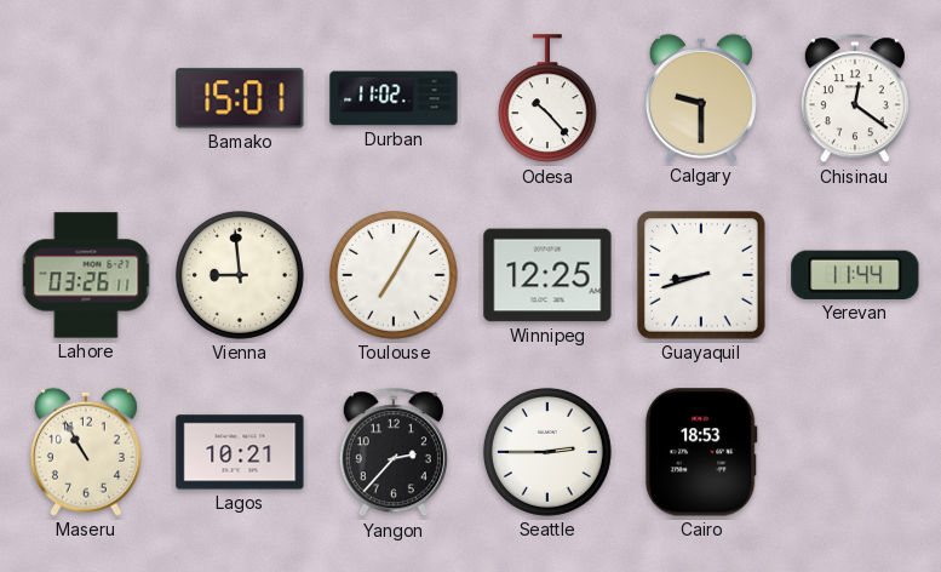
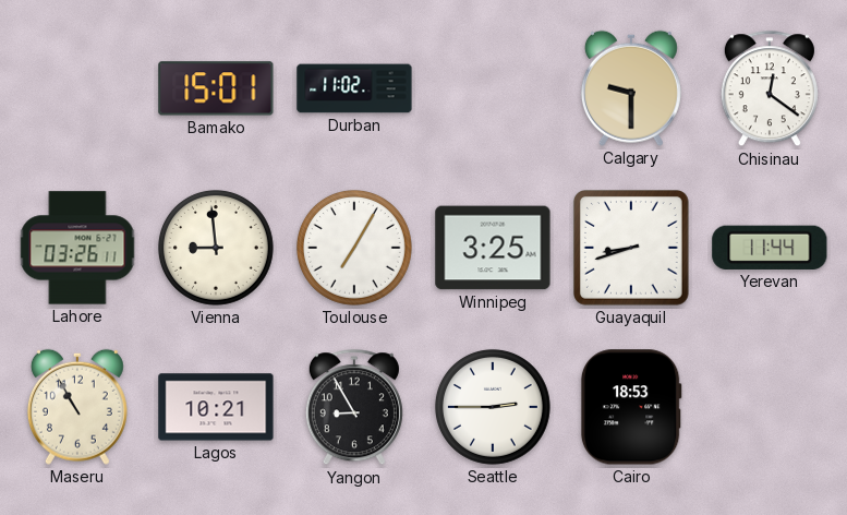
Odesa: 10:23 -> none
Winnipeg: 12:25 -> 3:25
Yangon: 2:37 -> 8:55
